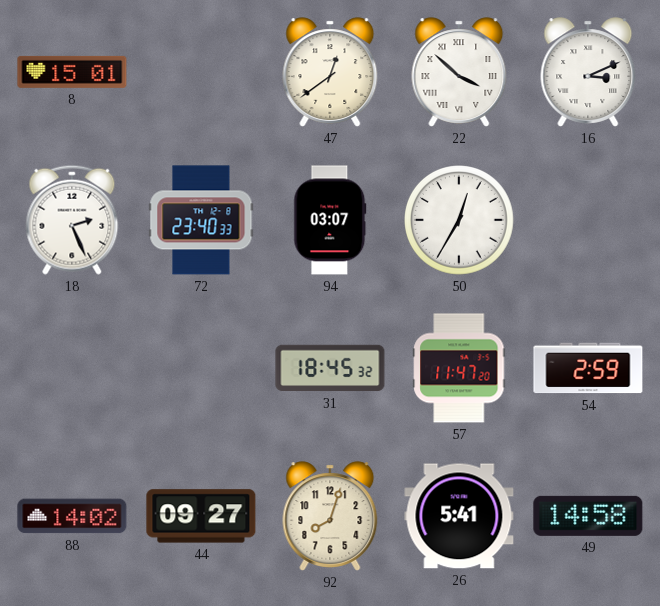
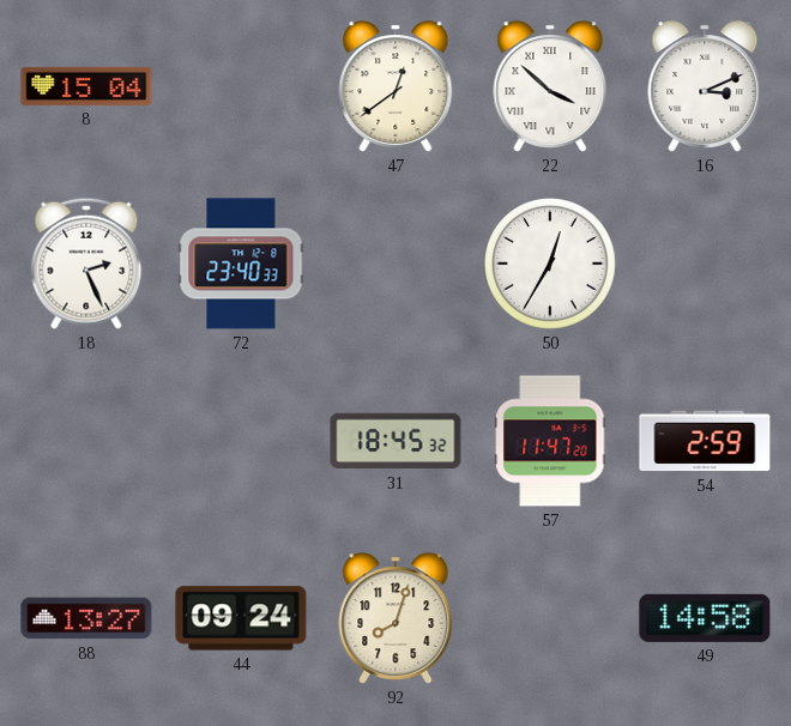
8: 15:01 -> 15:04
94: 03:07 -> none
88: 14:02 -> 13:27
44: 09:27 -> 09:24
26: 5:41 -> none
